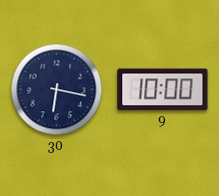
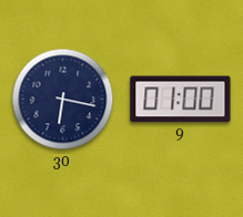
9: 10:00 -> 01:00
